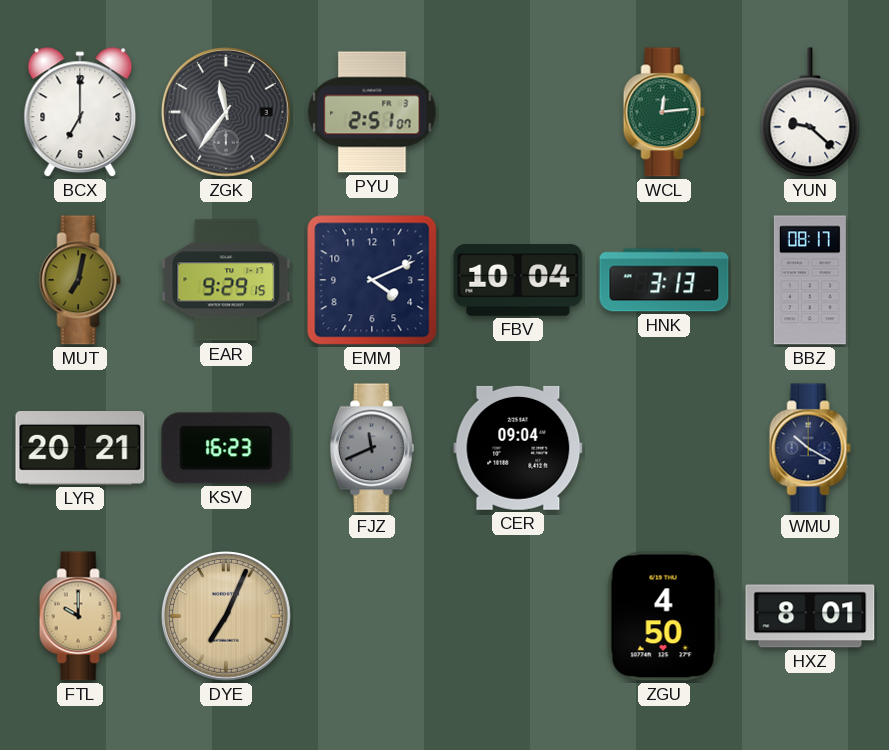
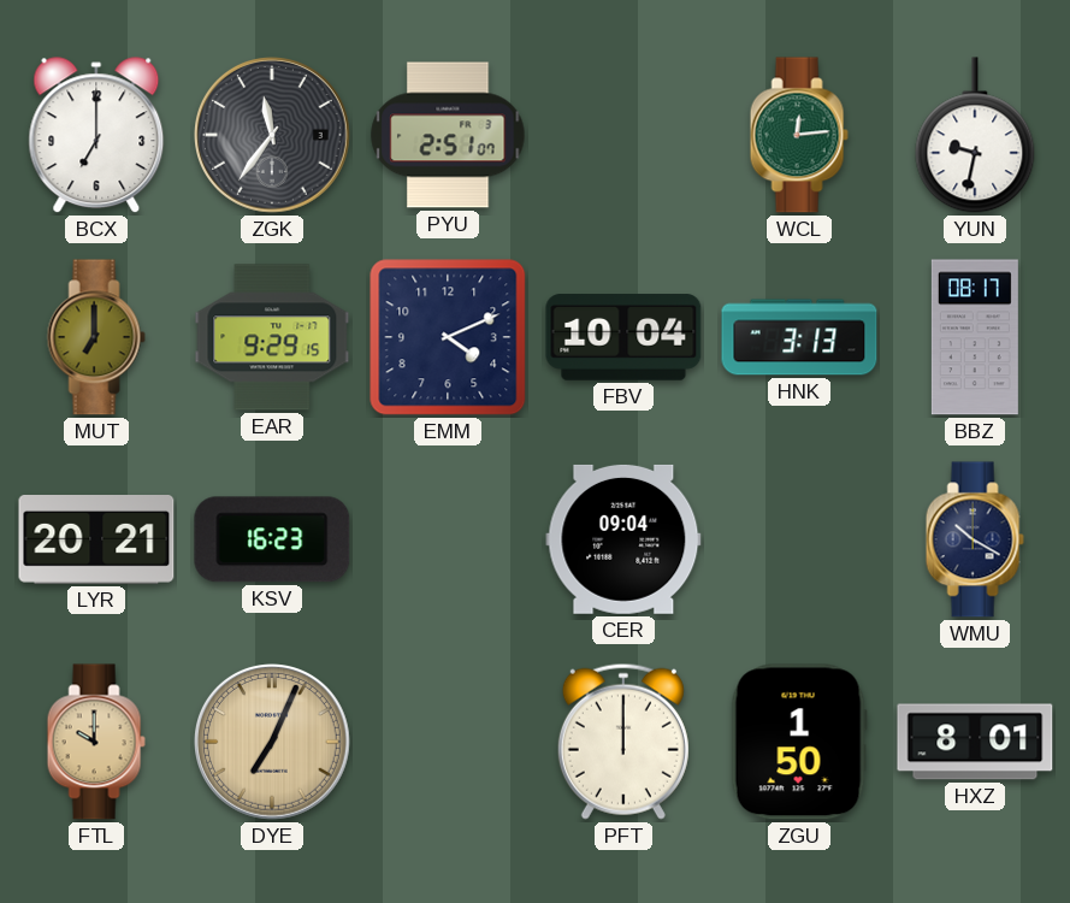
YUN: 9:22 -> 9:32
MUT: 7:02 -> 7:00
FJZ: 11:41 -> none
PFT: none -> 12:00
ZGU: 4:50 -> 1:50
